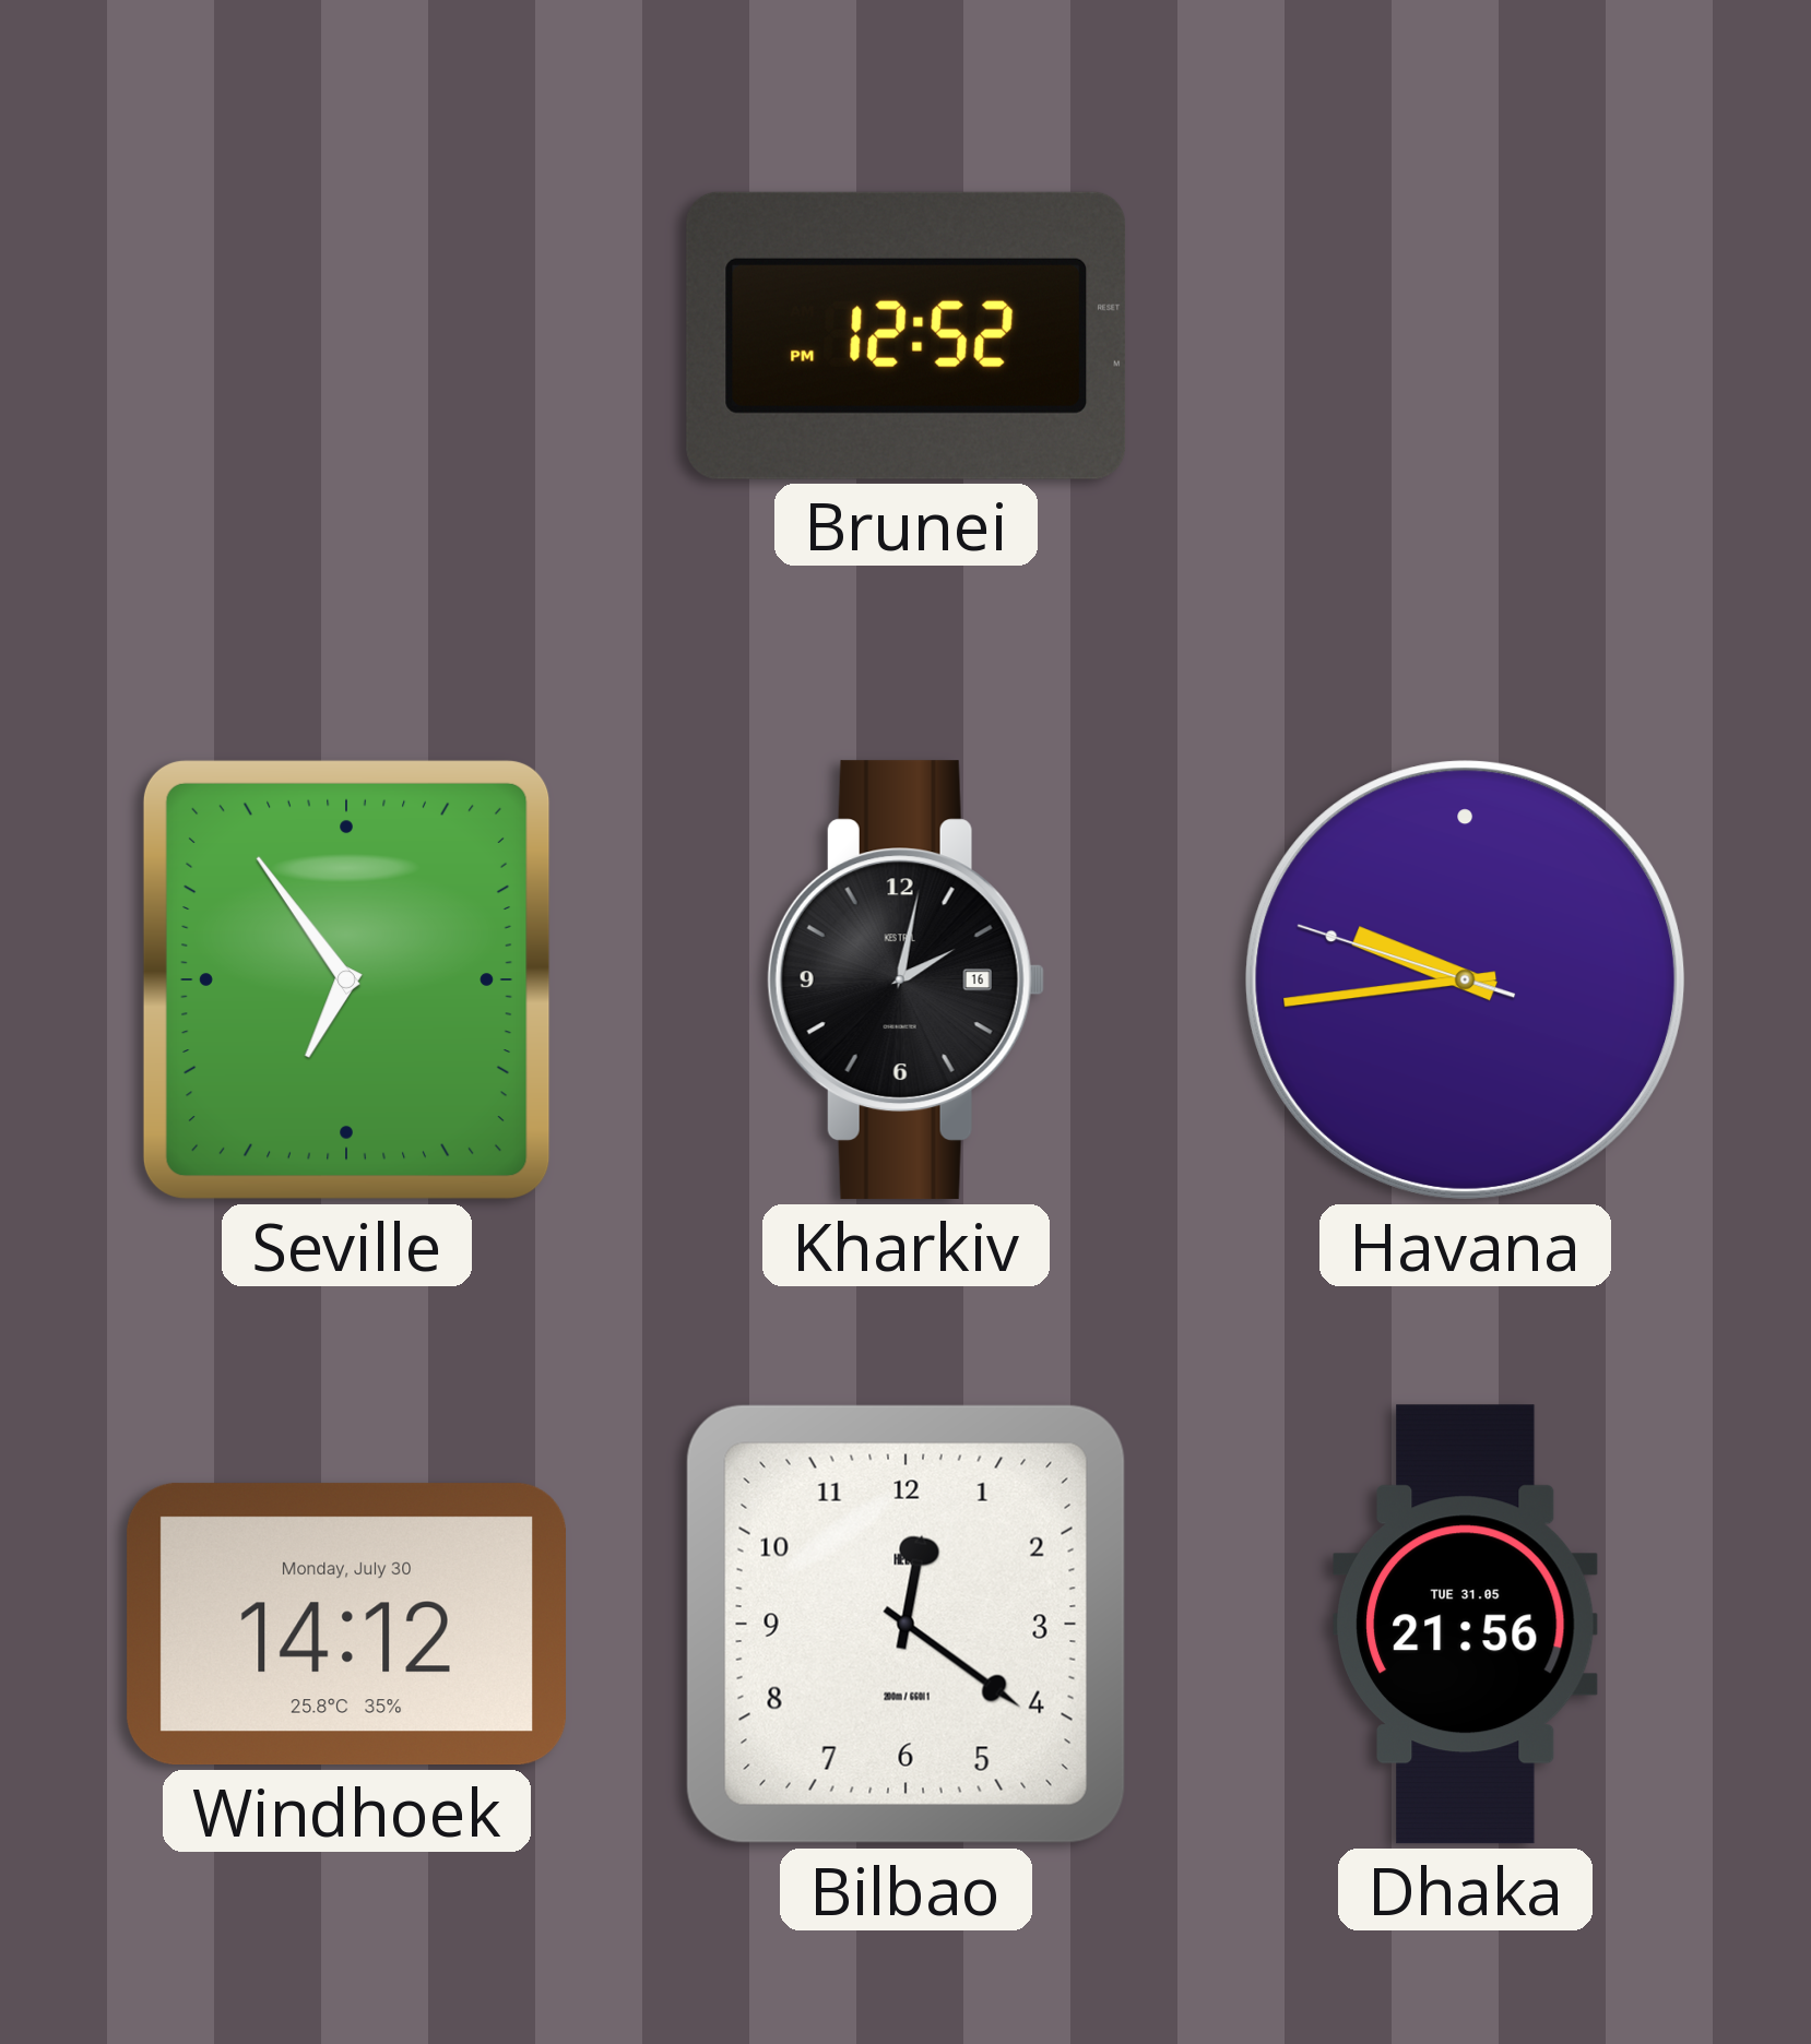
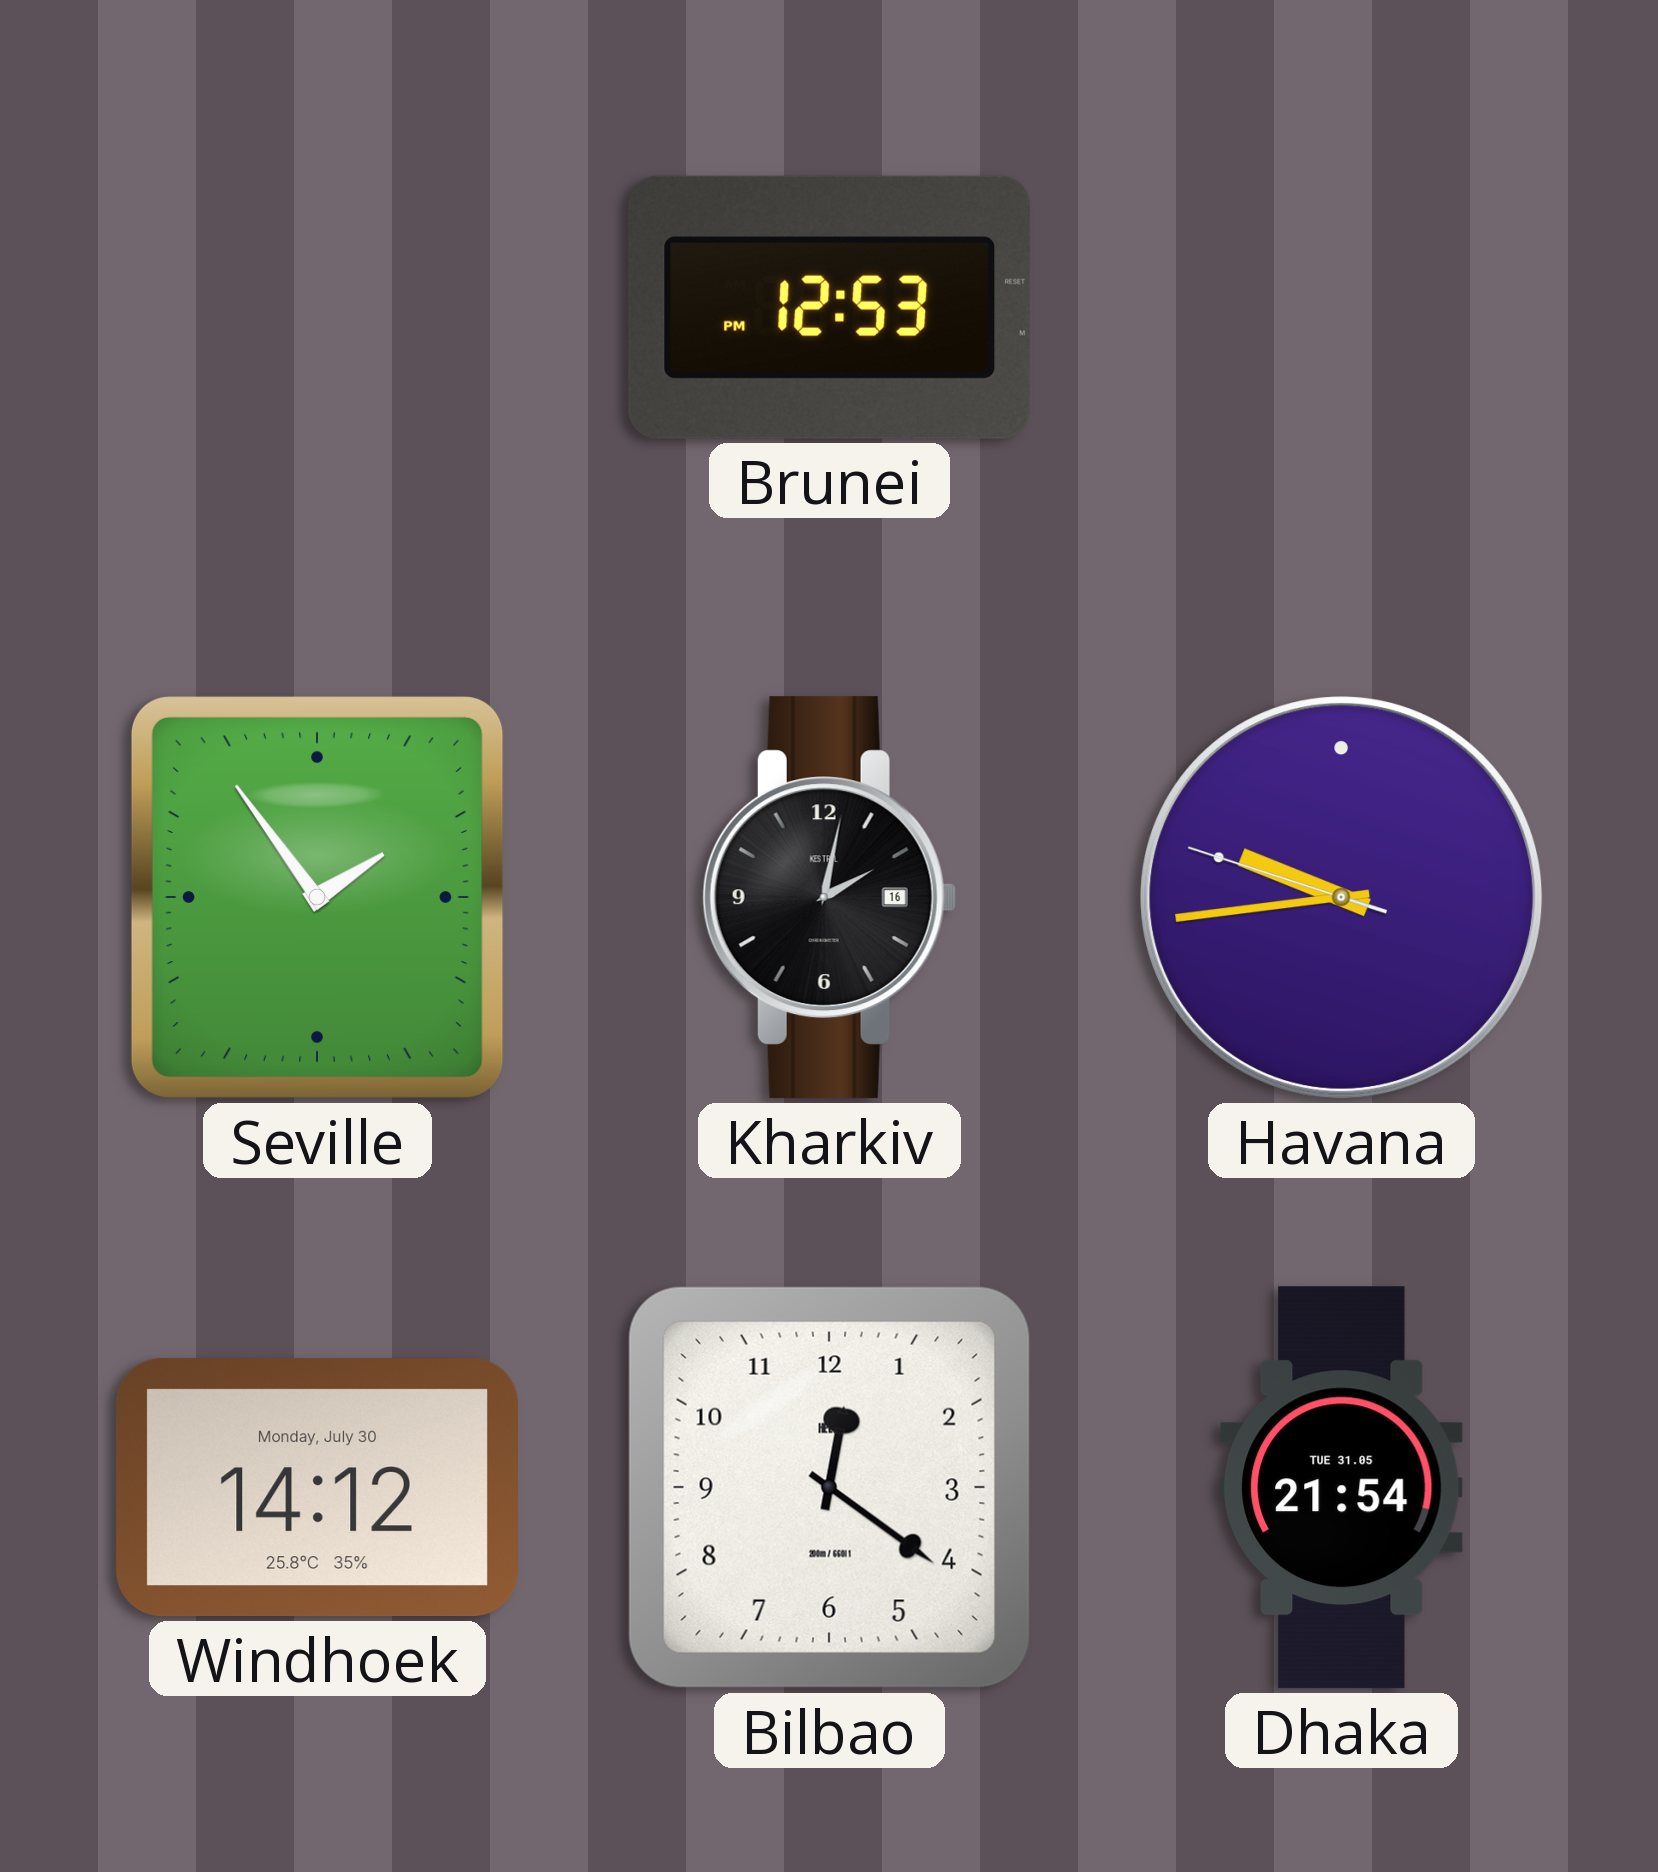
Brunei: 12:52 -> 12:53
Seville: 6:54 -> 1:54
Dhaka: 21:56 -> 21:54
